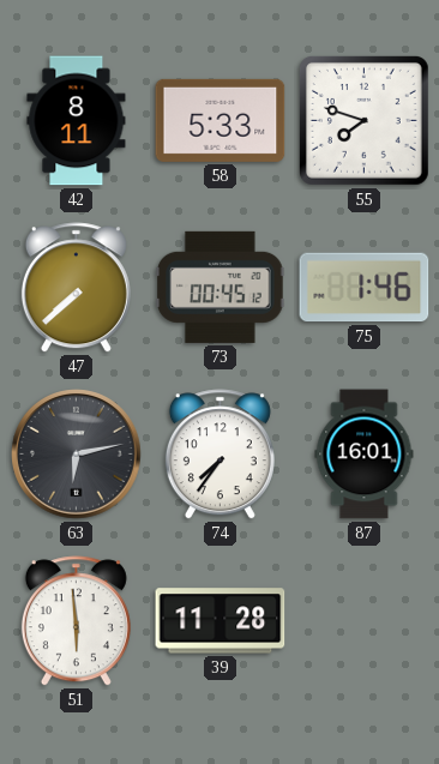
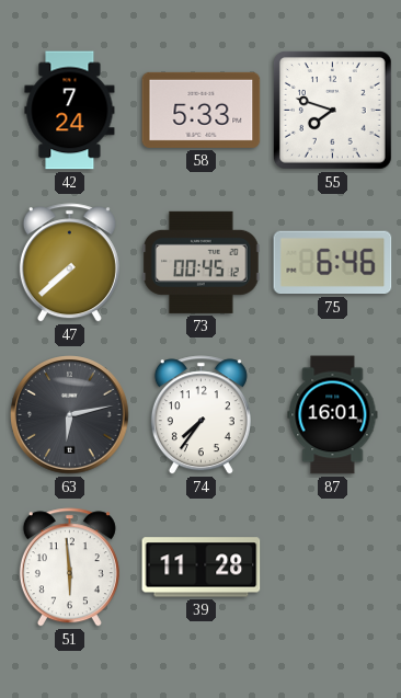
42: 8:11 -> 7:24
75: 1:46 -> 6:46
